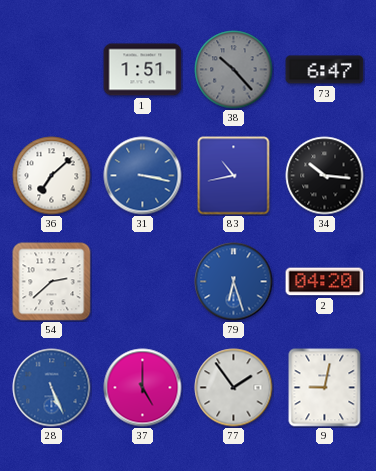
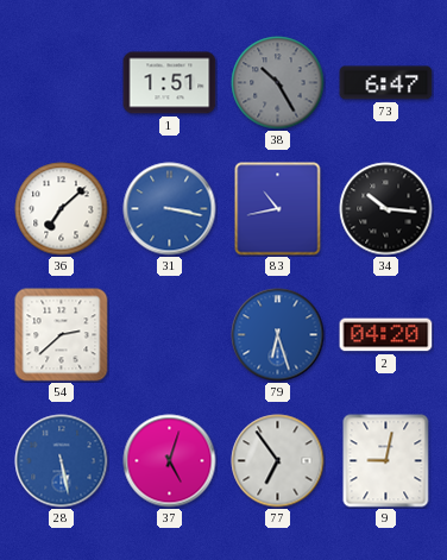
38: 10:23 -> 10:25
28: 5:26 -> 5:28
37: 5:00 -> 5:03
77: 1:54 -> 6:54
